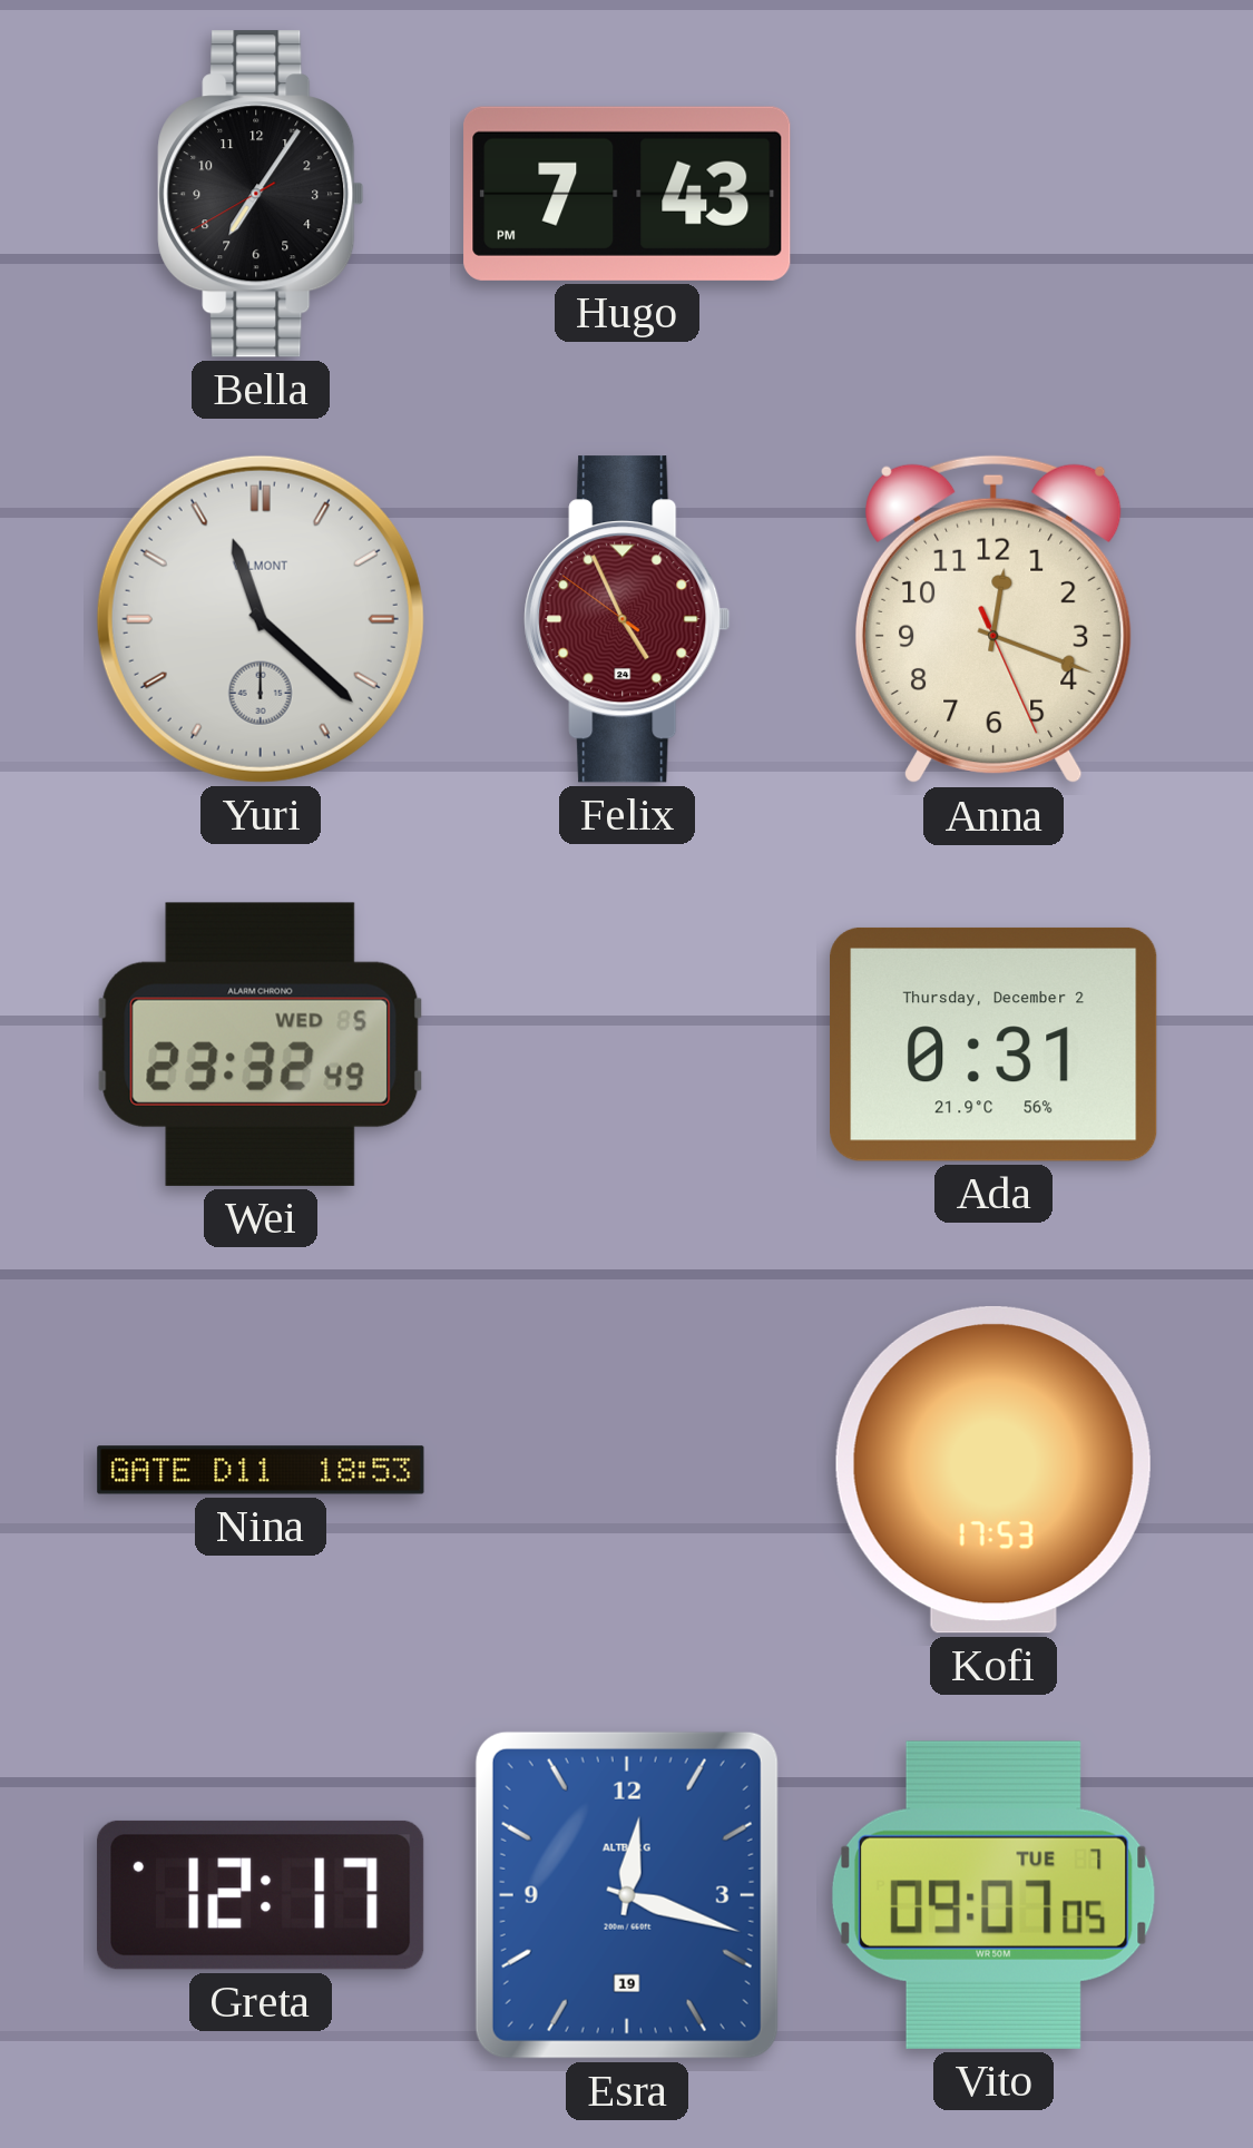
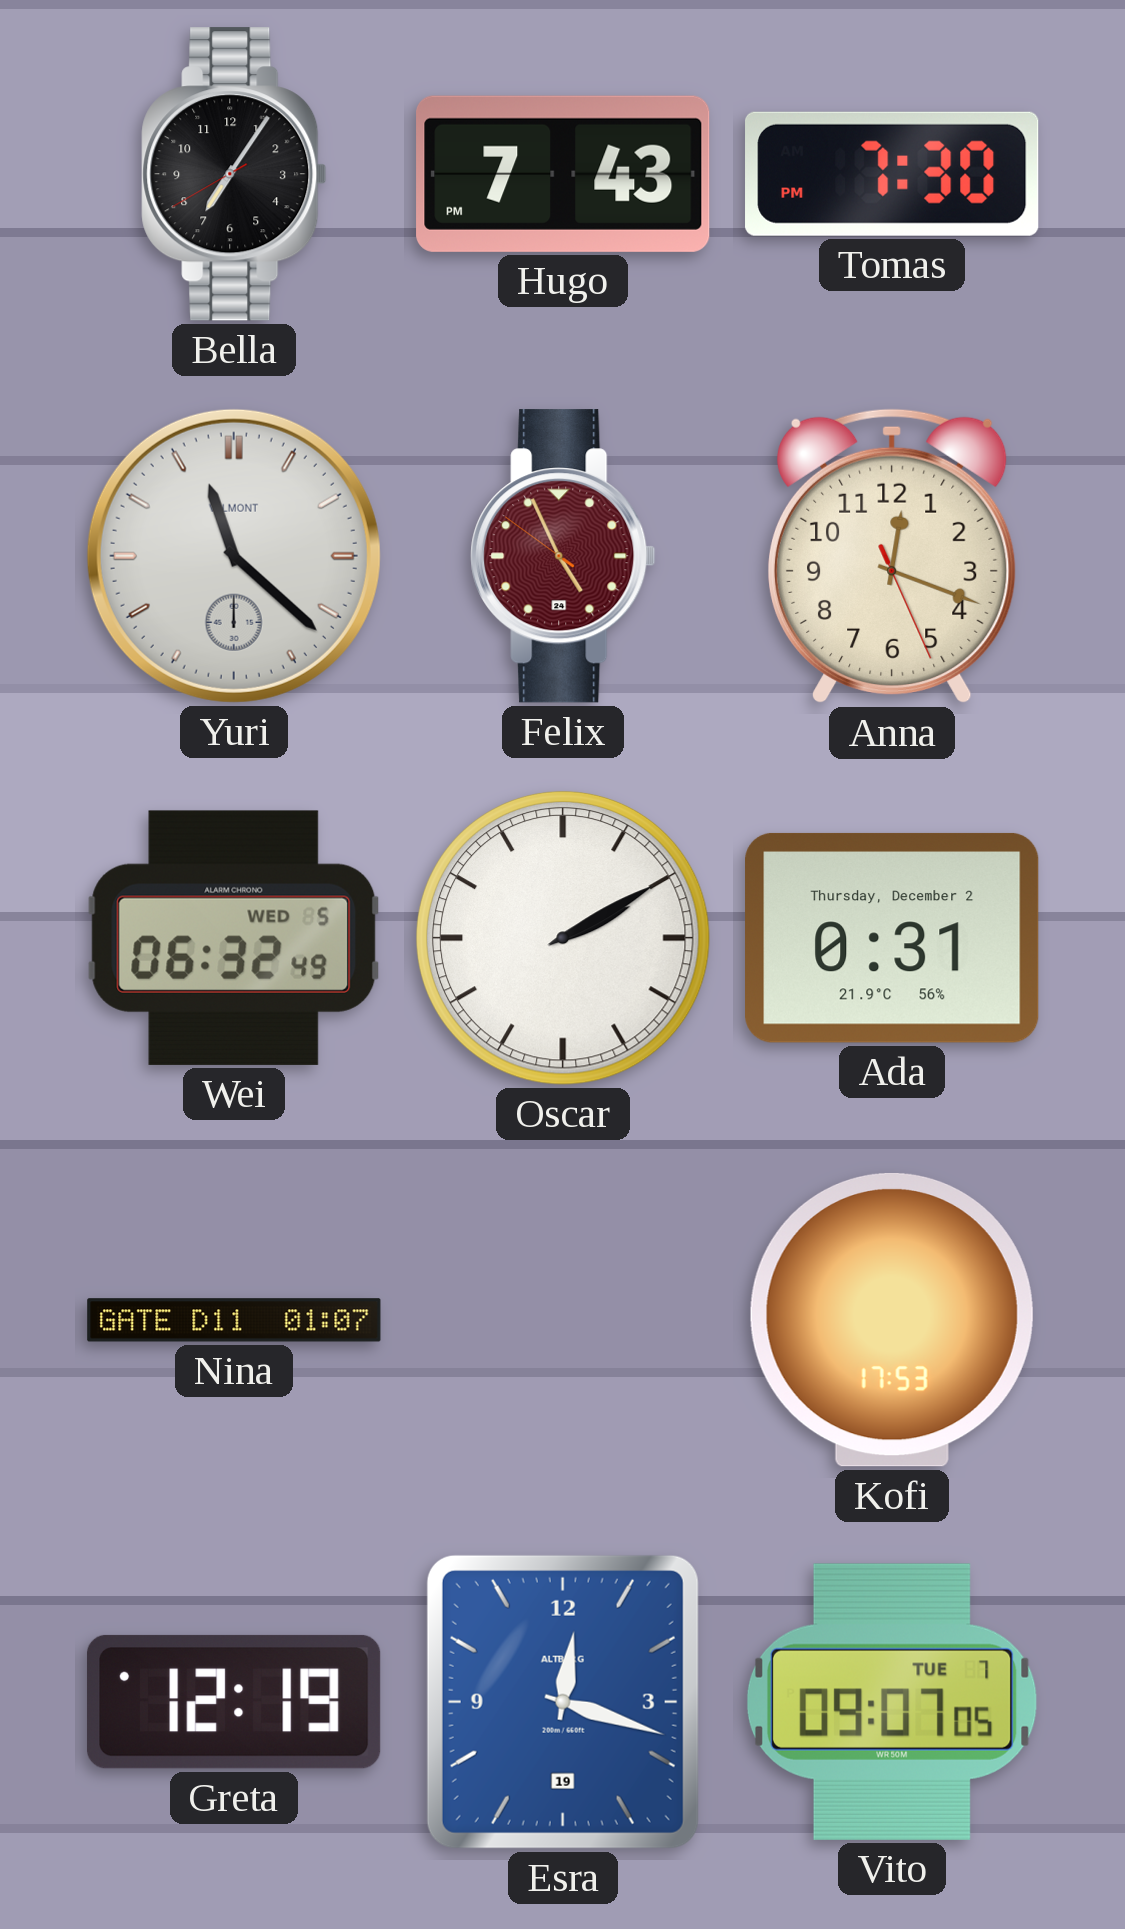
Tomas: none -> 7:30
Wei: 23:32 -> 06:32
Oscar: none -> 2:10
Nina: 18:53 -> 01:07
Greta: 12:17 -> 12:19
